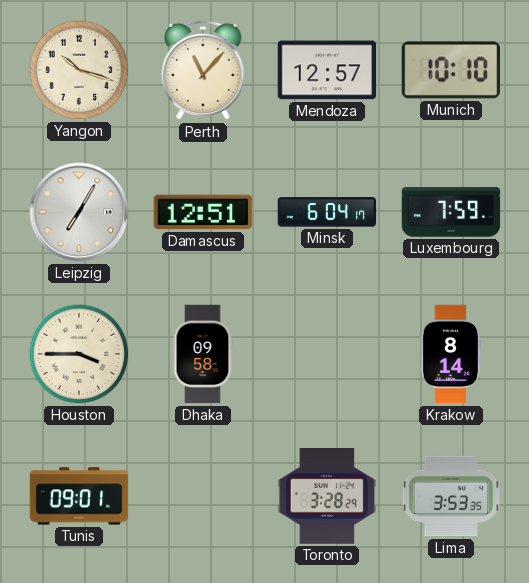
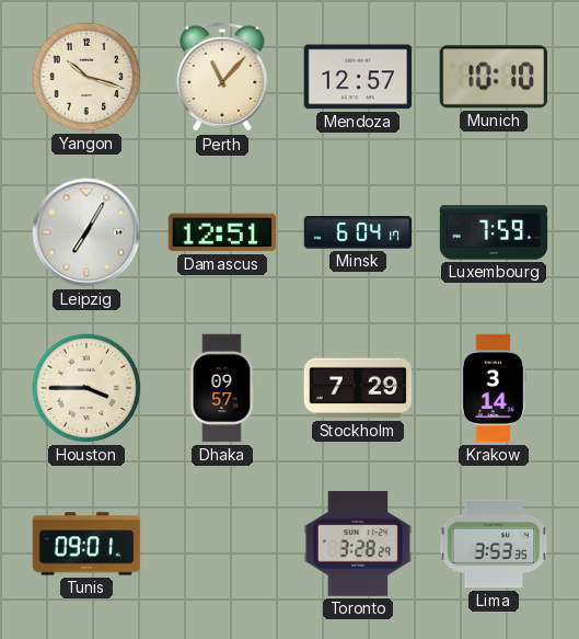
Dhaka: 09:58 -> 09:57
Stockholm: none -> 7:29
Krakow: 8:14 -> 3:14
